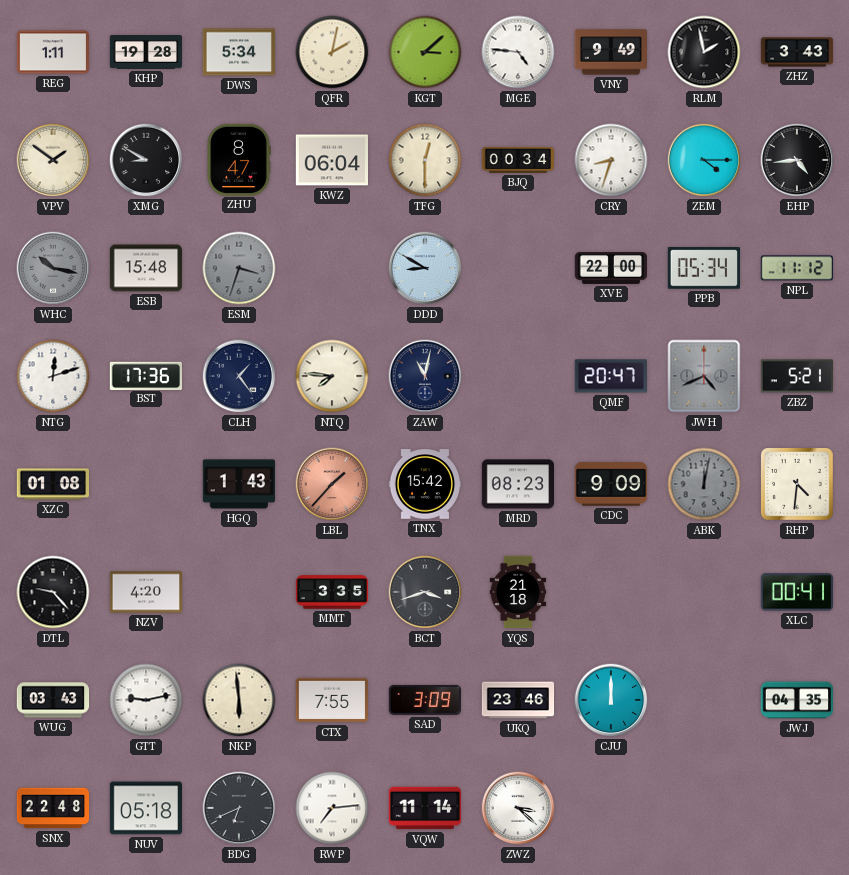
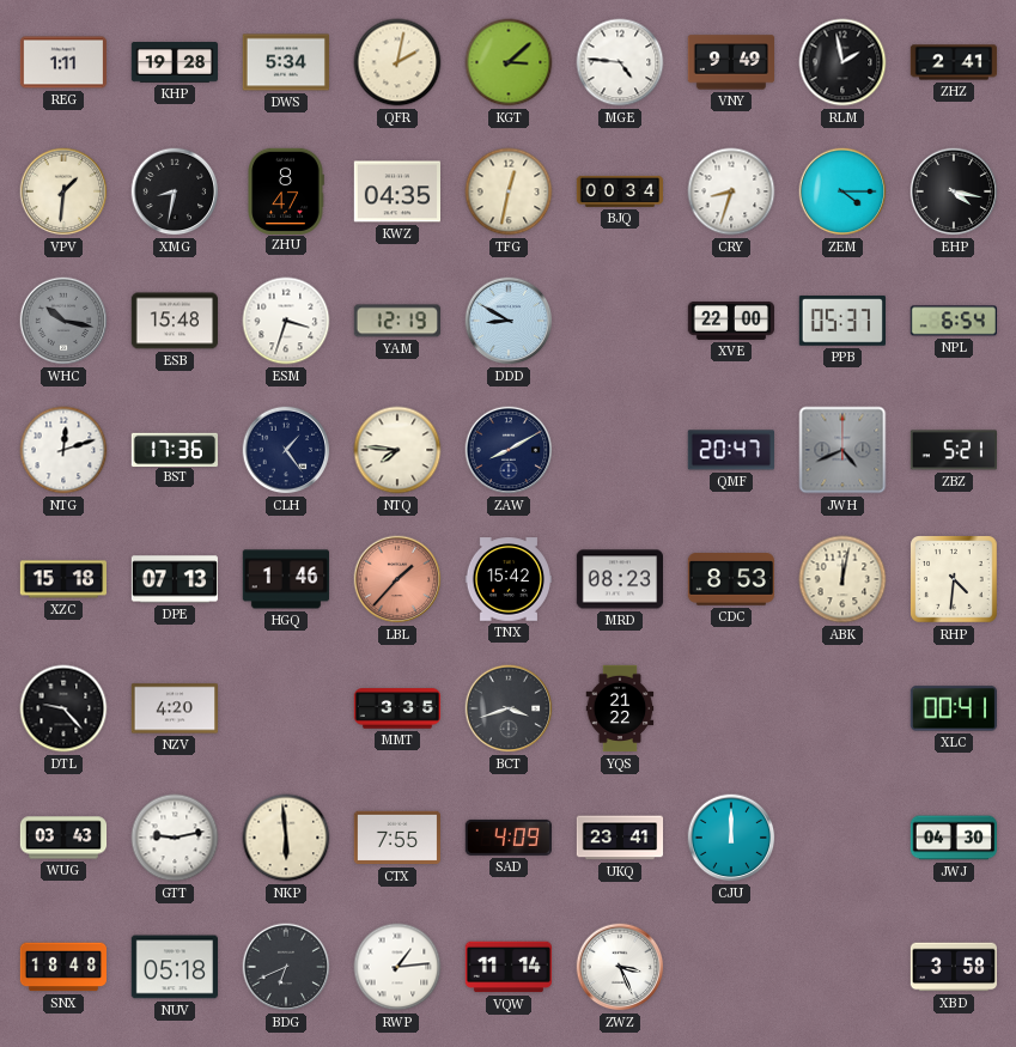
ZHZ: 3:43 -> 2:41
VPV: 1:51 -> 1:31
XMG: 8:50 -> 8:32
KWZ: 06:04 -> 04:35
TFG: 12:30 -> 12:32
EHP: 4:44 -> 4:17
ESM dial: grey -> white
YAM: none -> 12:19
PPB: 05:34 -> 05:37
NPL: 11:12 -> 6:54
ZAW: 11:02 -> 8:10
XZC: 01:08 -> 15:18
DPE: none -> 07:13
HGQ: 1:43 -> 1:46
CDC: 9:09 -> 8:53
ABK dial: grey -> cream
YQS: 21:18 -> 21:22
SAD: 3:09 -> 4:09
UKQ: 23:46 -> 23:41
JWJ: 04:35 -> 04:30
SNX: 22:48 -> 18:48
RWP: 7:14 -> 1:14
ZWZ: 3:22 -> 3:26
XBD: none -> 3:58
